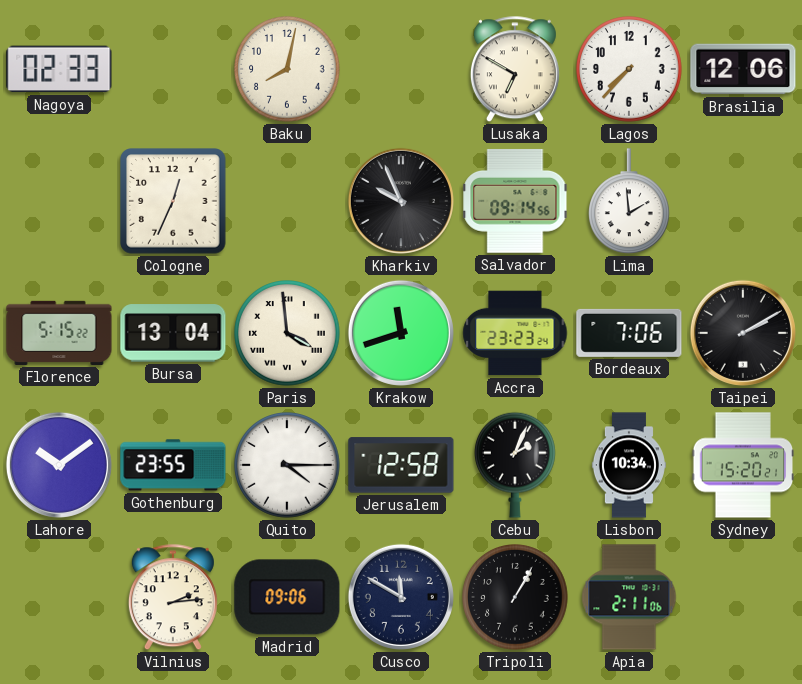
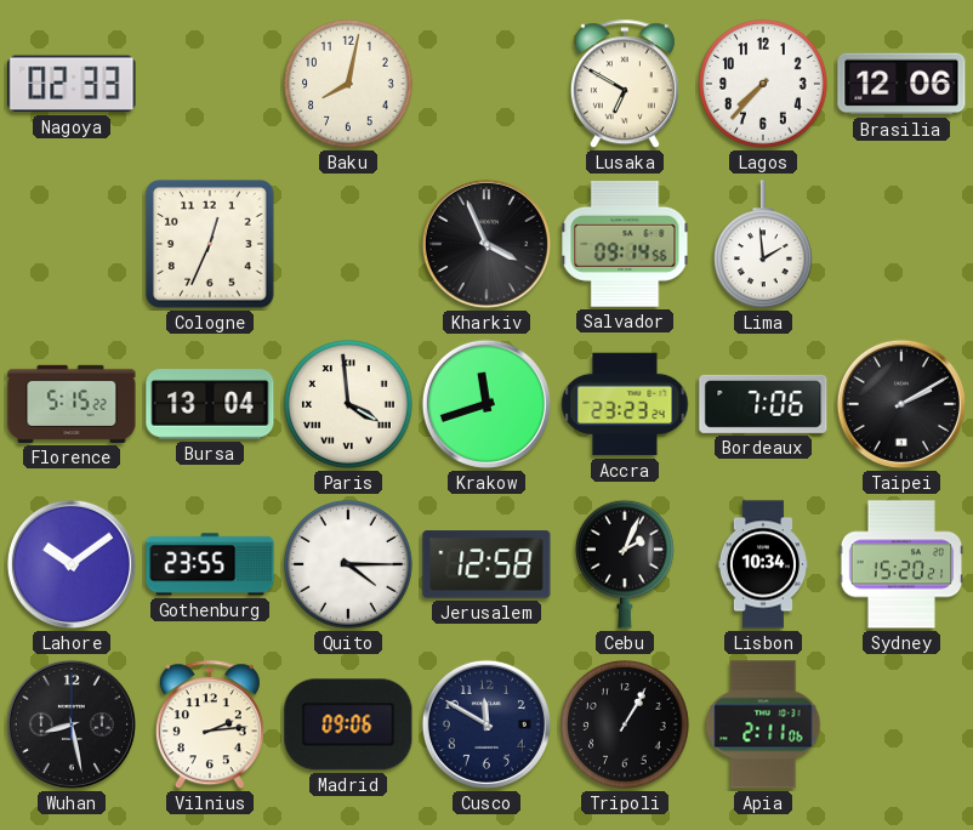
Kharkiv: 9:56 -> 3:56
Wuhan: none -> 8:28
